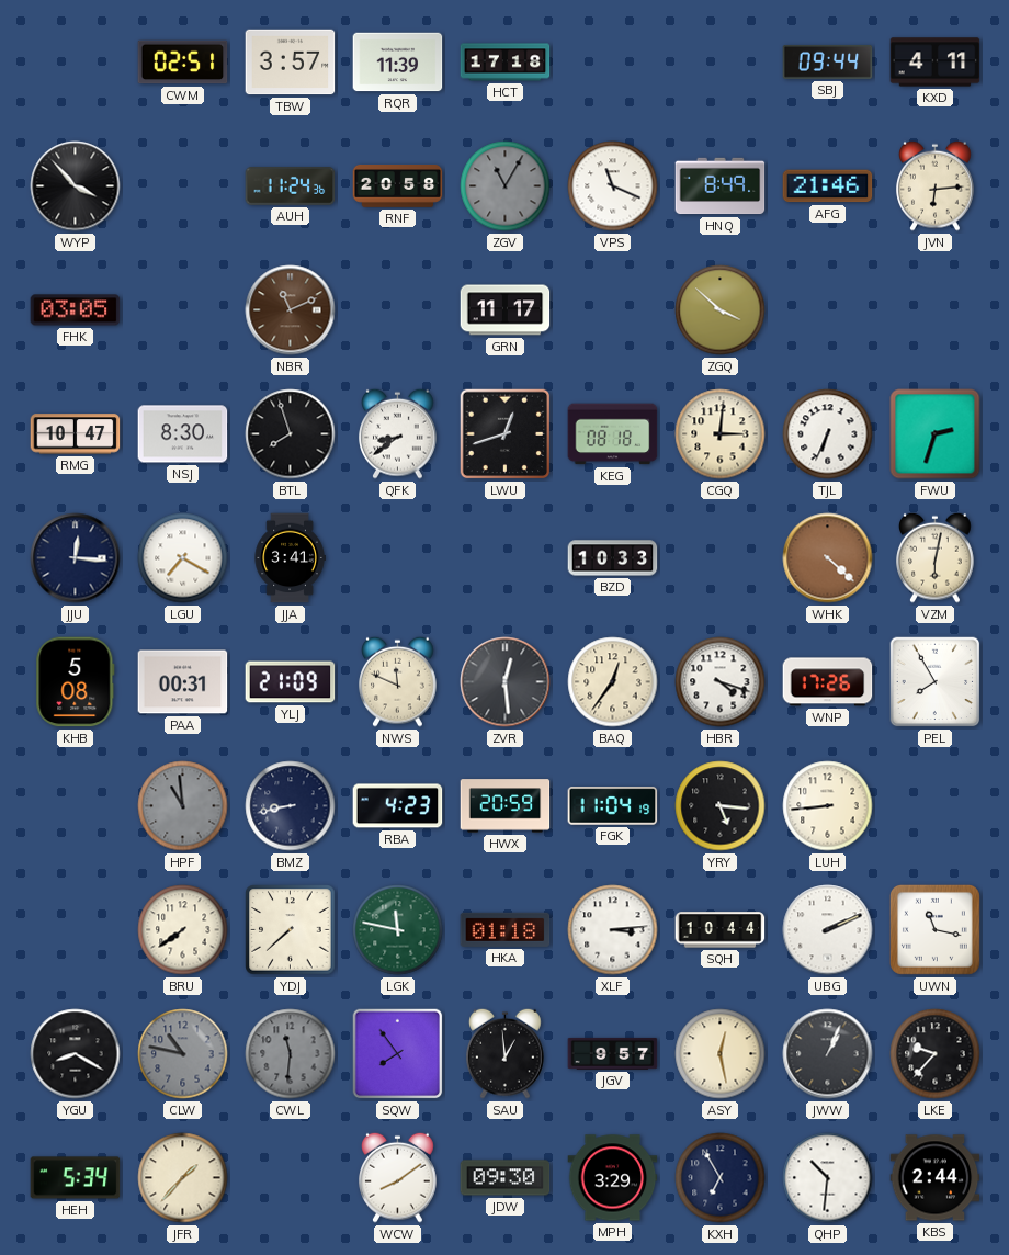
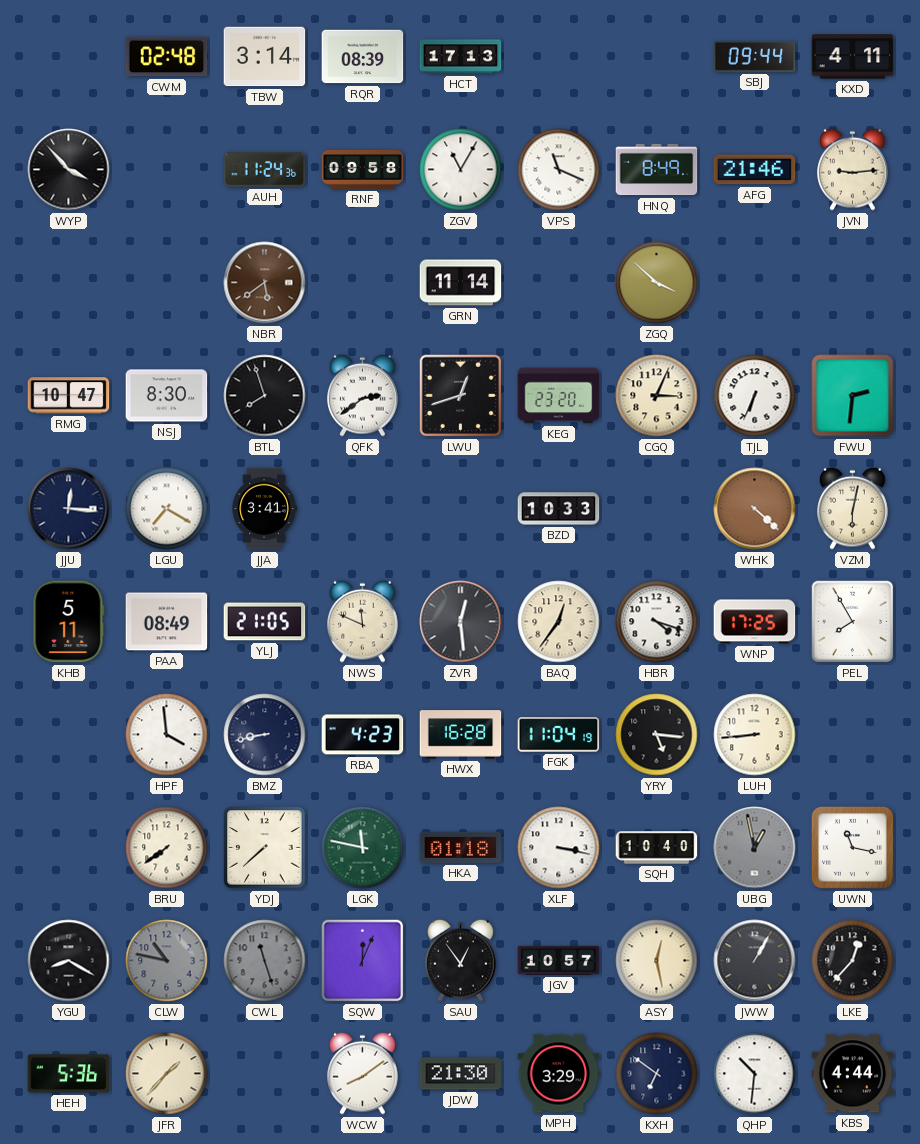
CWM: 02:51 -> 02:48
TBW: 3:57 -> 3:14
RQR: 11:39 -> 08:39
HCT: 17:18 -> 17:13
RNF: 20:58 -> 09:58
ZGV dial: grey -> white
JVN: 6:14 -> 9:14
FHK: 03:05 -> none
NBR: 11:11 -> 5:39
GRN: 11:17 -> 11:14
QFK: 8:39 -> 2:39
KEG: 08:18 -> 23:20
CGQ: 3:01 -> 3:04
FWU: 2:33 -> 2:31
KHB: 5:08 -> 5:11
PAA: 00:31 -> 08:49
YLJ: 21:09 -> 21:05
WNP: 17:26 -> 17:25
HPF: 10:59 -> 3:59
HPF dial: grey -> white
HWX: 20:59 -> 16:28
XLF: 3:14 -> 3:17
SQH: 10:44 -> 10:40
UBG: 2:11 -> 12:58
UBG dial: white -> grey
CWL: 11:31 -> 11:27
SQW: 7:54 -> 12:04
SAU: 12:59 -> 12:54
JGV: 9:57 -> 10:57
JWW: 1:04 -> 1:05
LKE: 9:37 -> 12:37
HEH: 5:34 -> 5:36
JDW: 09:30 -> 21:30
KXH: 6:55 -> 6:51
KBS: 2:44 -> 4:44
